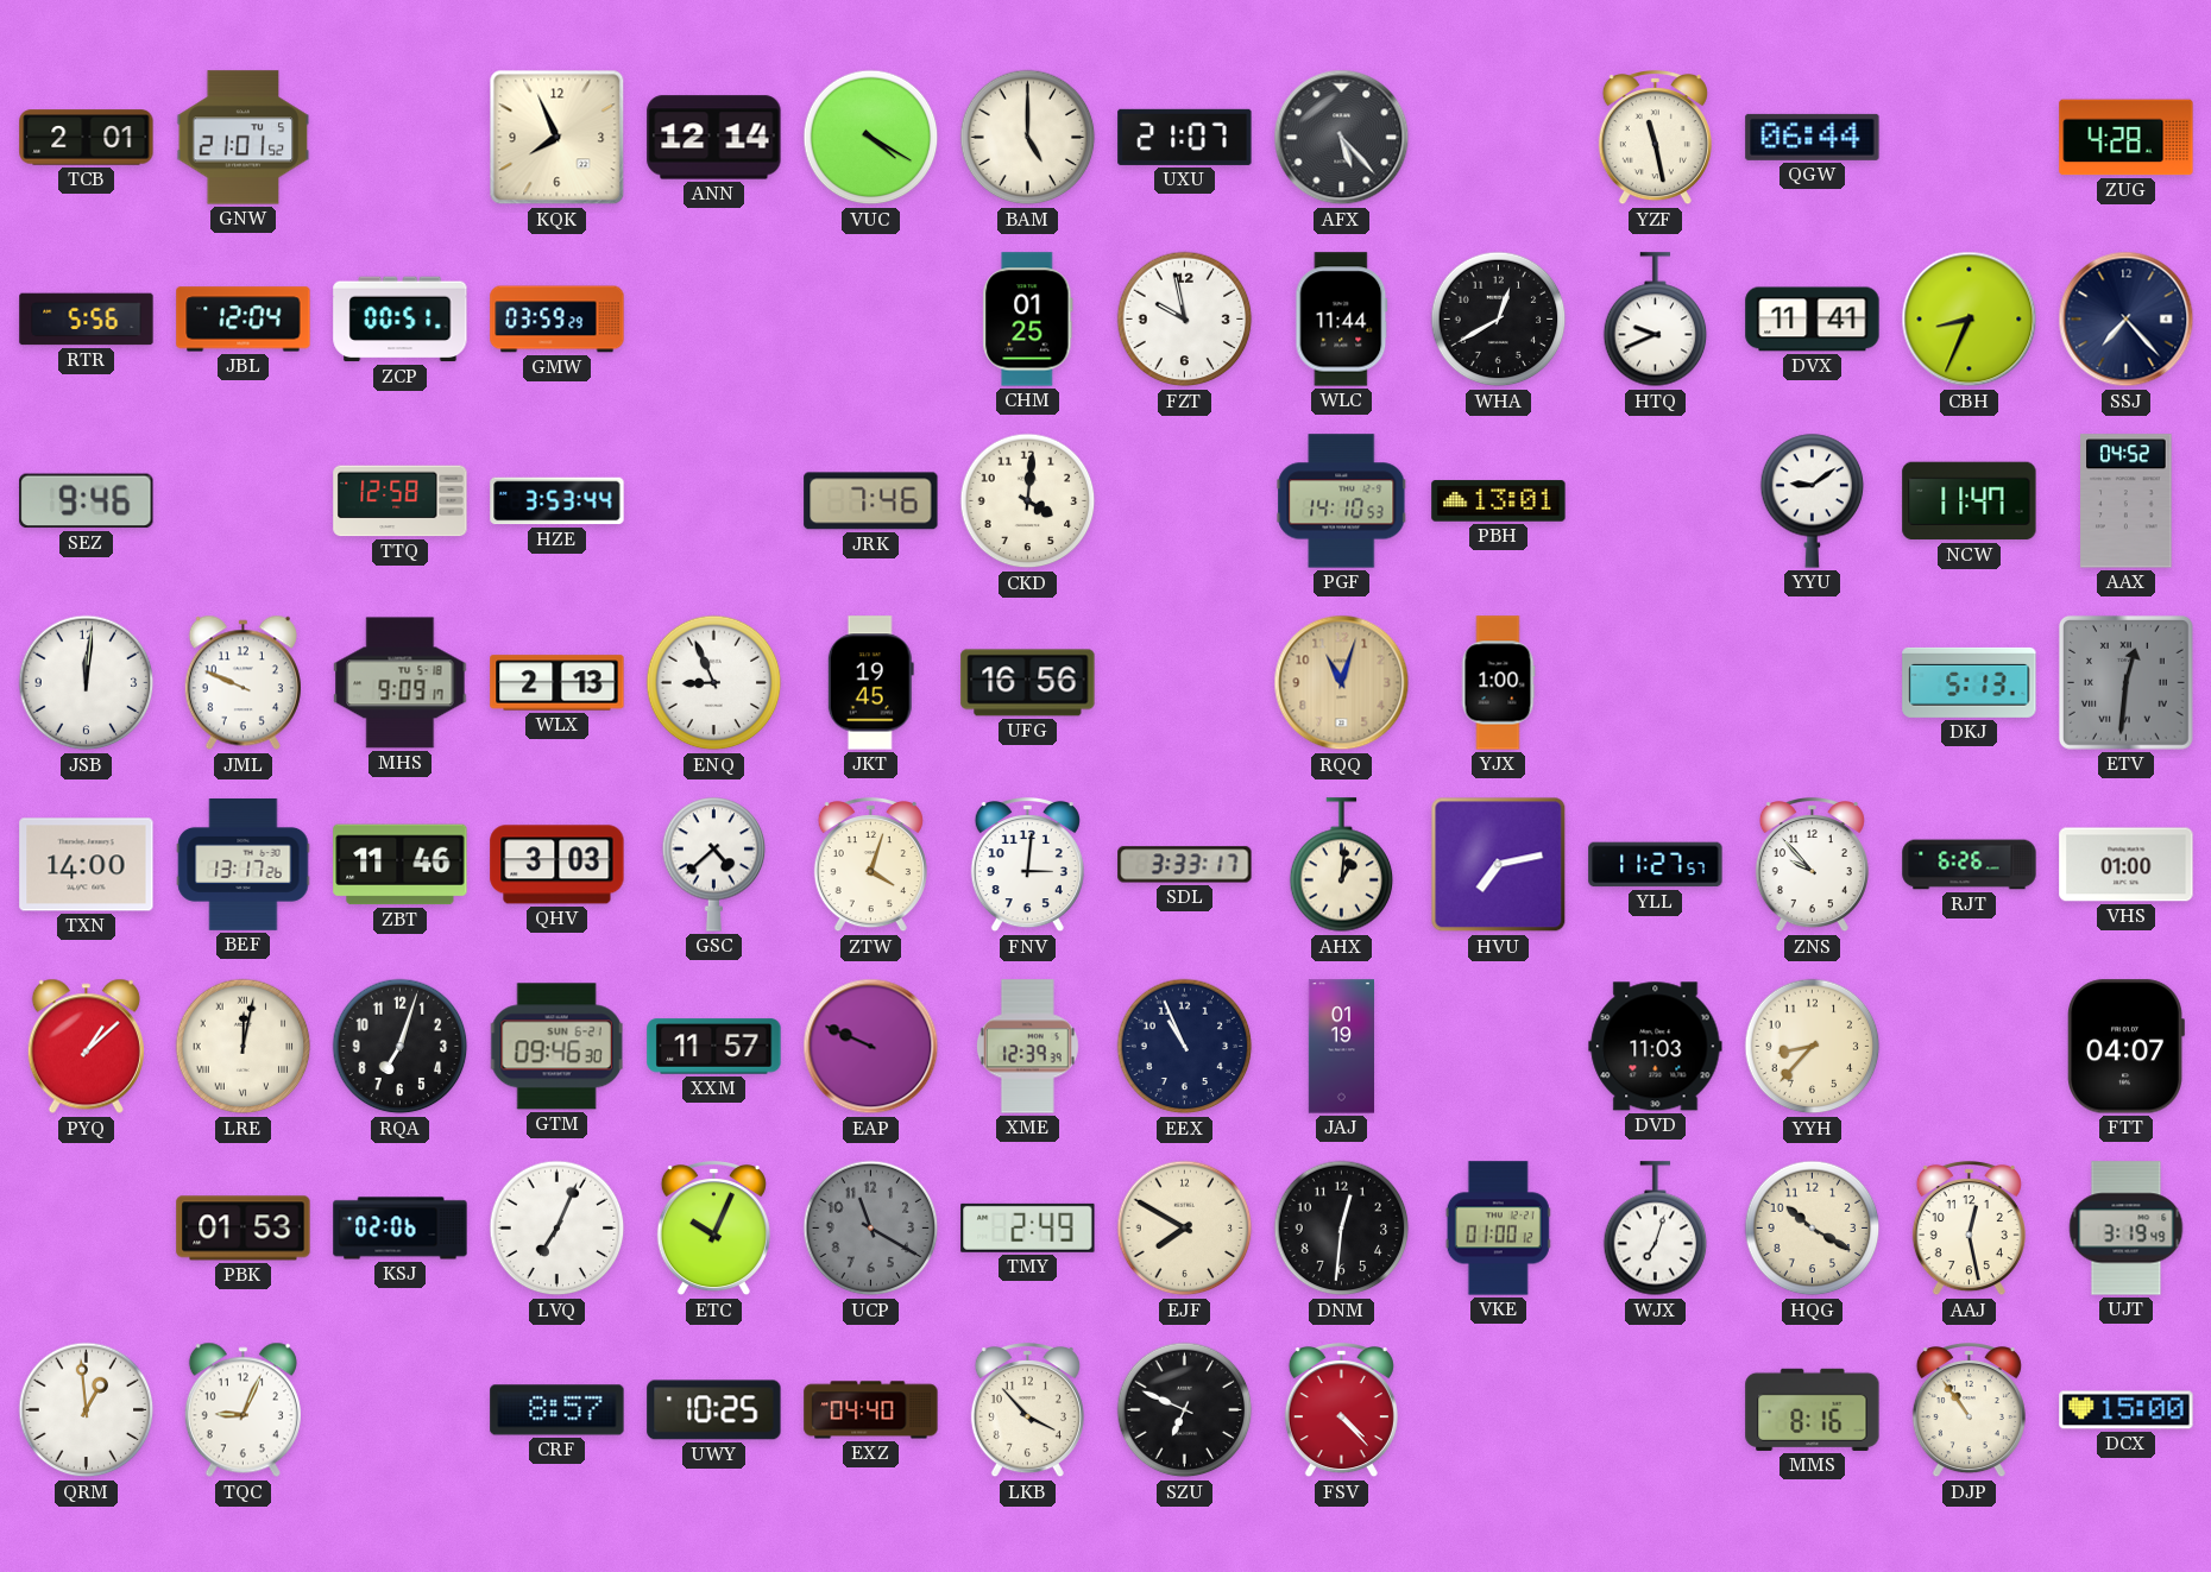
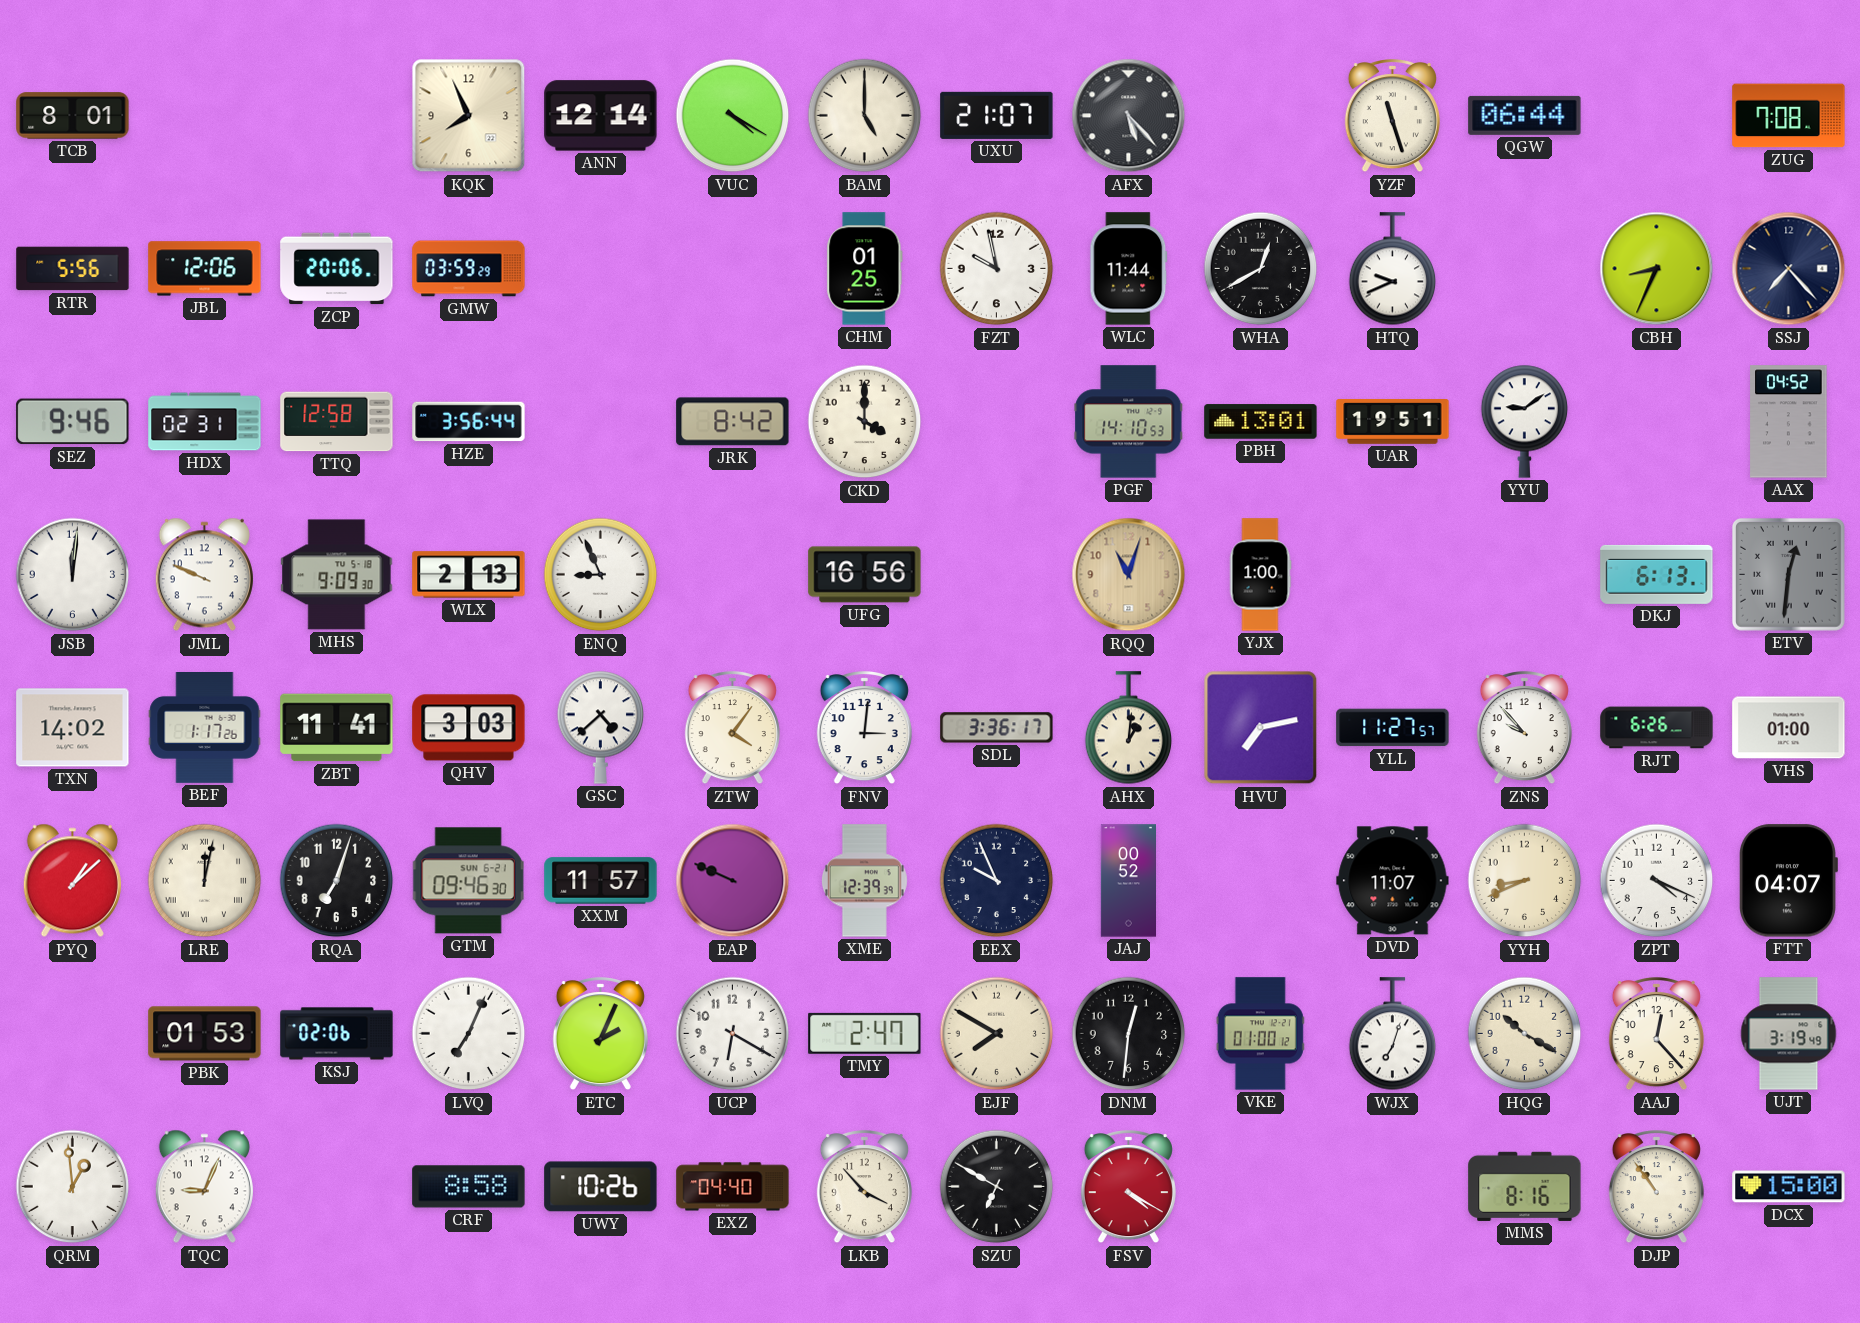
TCB: 2:01 -> 8:01
GNW: 21:01 -> none
YZF: 11:28 -> 11:27
ZUG: 4:28 -> 7:08
JBL: 12:04 -> 12:06
ZCP: 00:51 -> 20:06
DVX: 11:41 -> none
HDX: none -> 02:31
HZE: 3:53 -> 3:56
JRK: 7:46 -> 8:42
CKD: 4:01 -> 4:00
UAR: none -> 19:51
NCW: 11:47 -> none
MHS: 9:09:17 -> 9:09:30
JKT: 19:45 -> none
DKJ: 5:13 -> 6:13
TXN: 14:00 -> 14:02
BEF: 13:17 -> 1:17
ZBT: 11:46 -> 11:41
ZTW: 4:03 -> 4:06
SDL: 3:33 -> 3:36
EEX: 10:56 -> 9:56
JAJ: 01:19 -> 00:52
DVD: 11:03 -> 11:07
YYH: 8:37 -> 8:41
ZPT: none -> 4:19
ETC: 10:04 -> 2:04
UCP: 11:20 -> 6:20
UCP dial: grey -> white
TMY: 2:49 -> 2:47
AAJ: 12:28 -> 12:23
CRF: 8:57 -> 8:58
UWY: 10:25 -> 10:26
SZU: 6:49 -> 6:50
FSV: 4:23 -> 4:20
